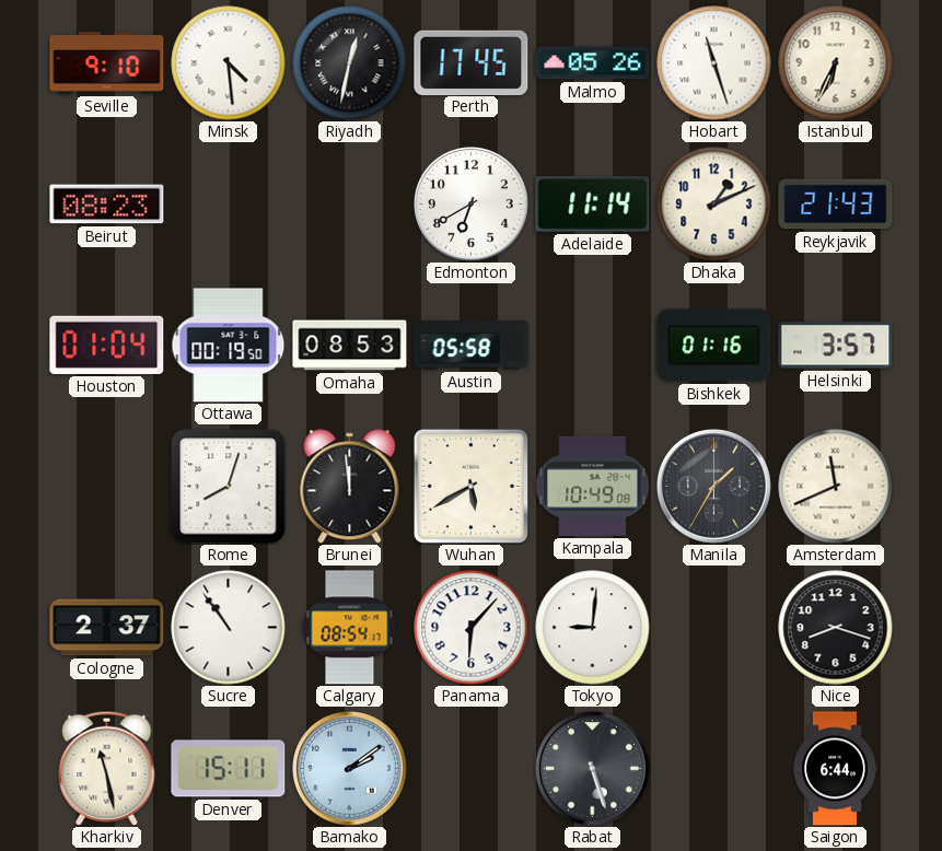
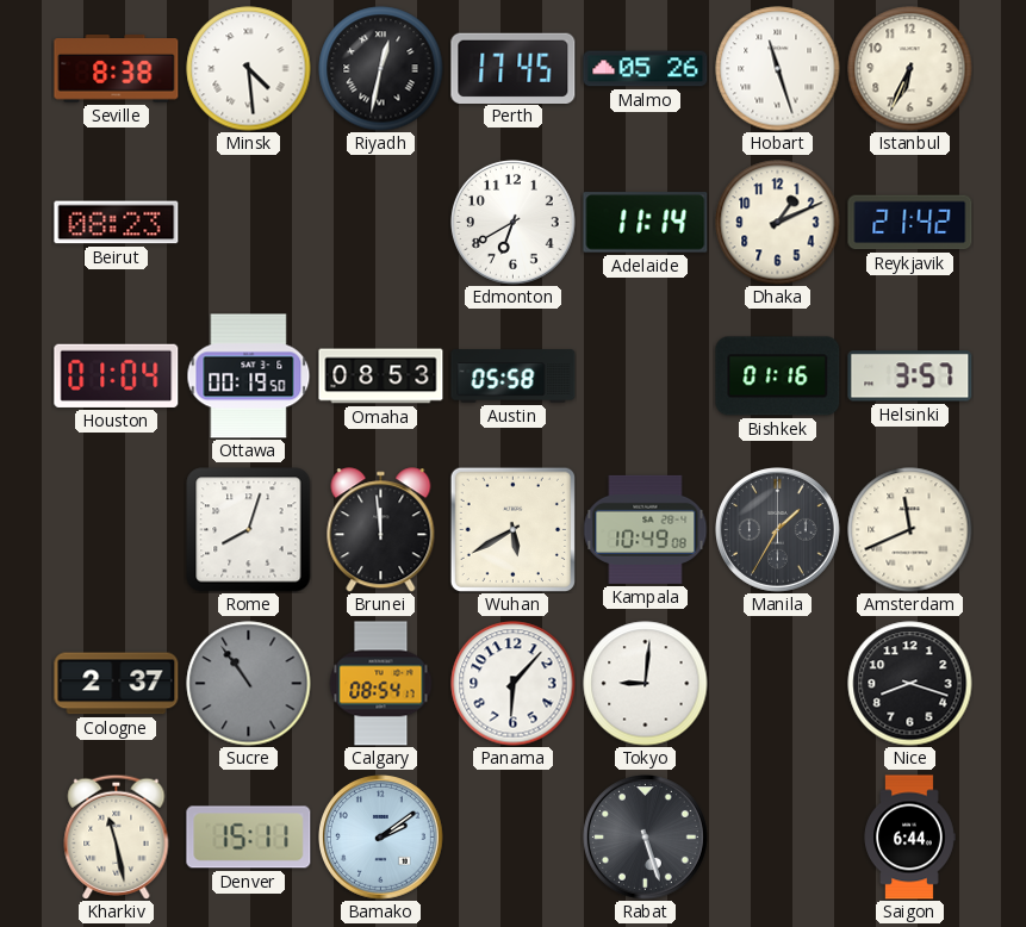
Seville: 9:10 -> 8:38
Reykjavik: 21:43 -> 21:42
Sucre dial: white -> grey
